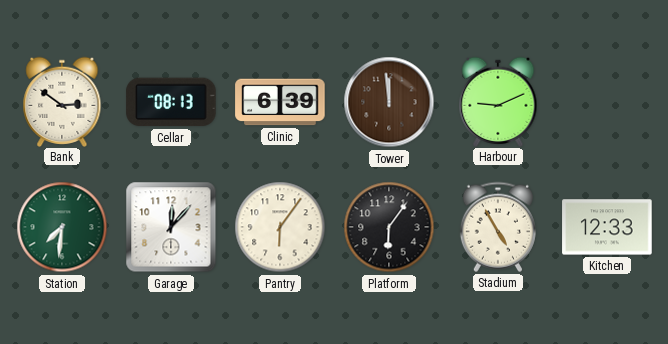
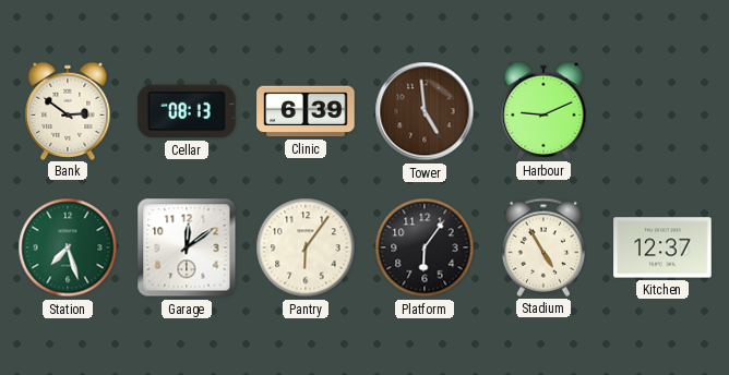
Tower: 11:59 -> 4:59
Station: 7:31 -> 7:27
Garage: 12:07 -> 12:09
Kitchen: 12:33 -> 12:37
